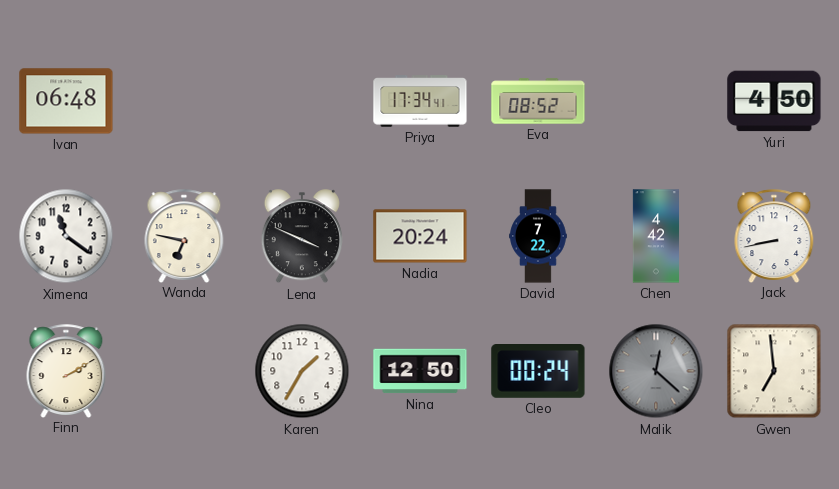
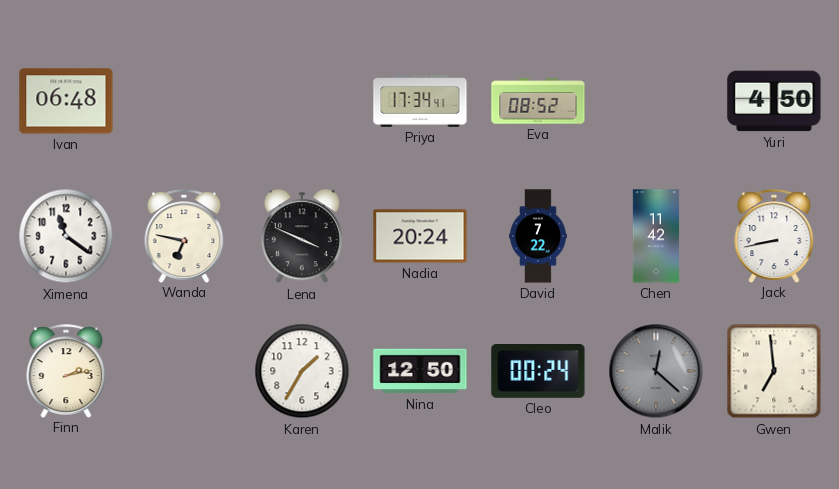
Chen: 4:42 -> 11:42
Finn: 2:10 -> 2:13
